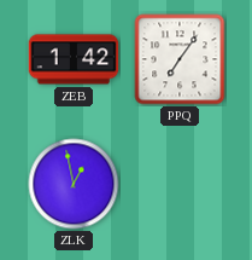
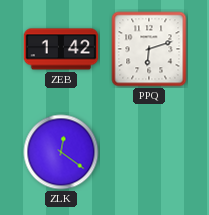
PPQ: 7:06 -> 6:12
ZLK: 12:58 -> 12:21
